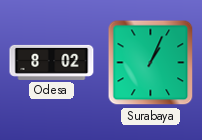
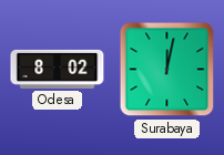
Surabaya: 1:04 -> 12:02
